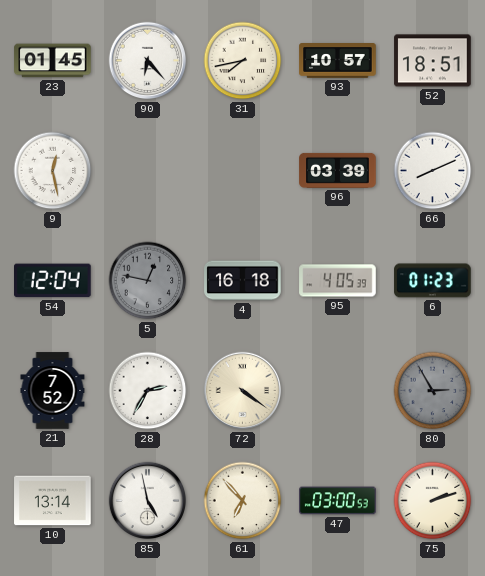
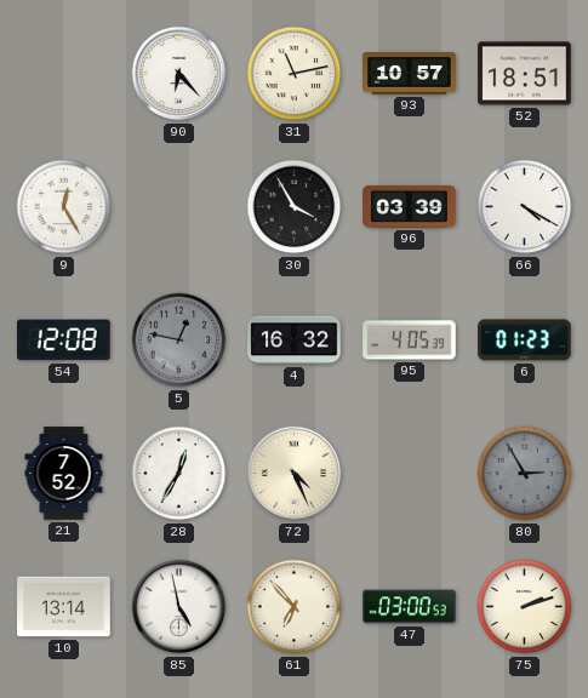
23: 01:45 -> none
31: 7:43 -> 11:13
9: 12:28 -> 12:25
30: none -> 3:55
66: 8:11 -> 4:20
54: 12:04 -> 12:08
4: 16:18 -> 16:32
28: 2:35 -> 12:35
72: 4:21 -> 4:26
